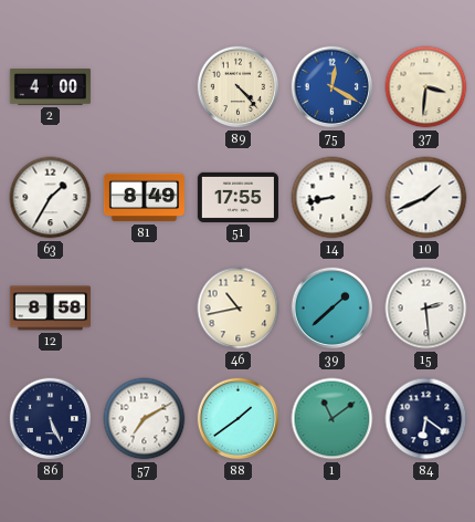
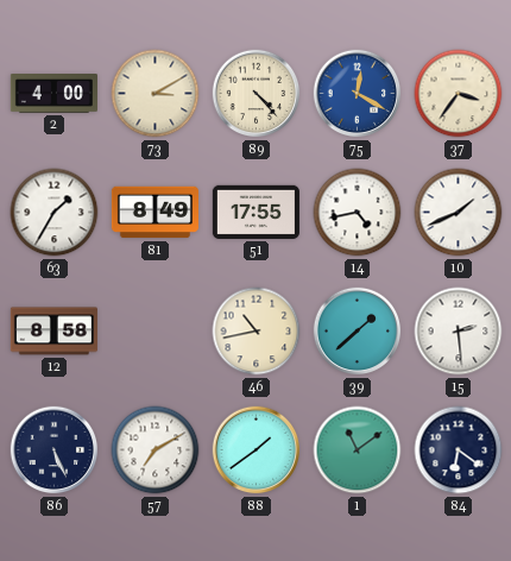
73: none -> 3:10
37: 3:31 -> 3:36
14: 8:43 -> 4:43
